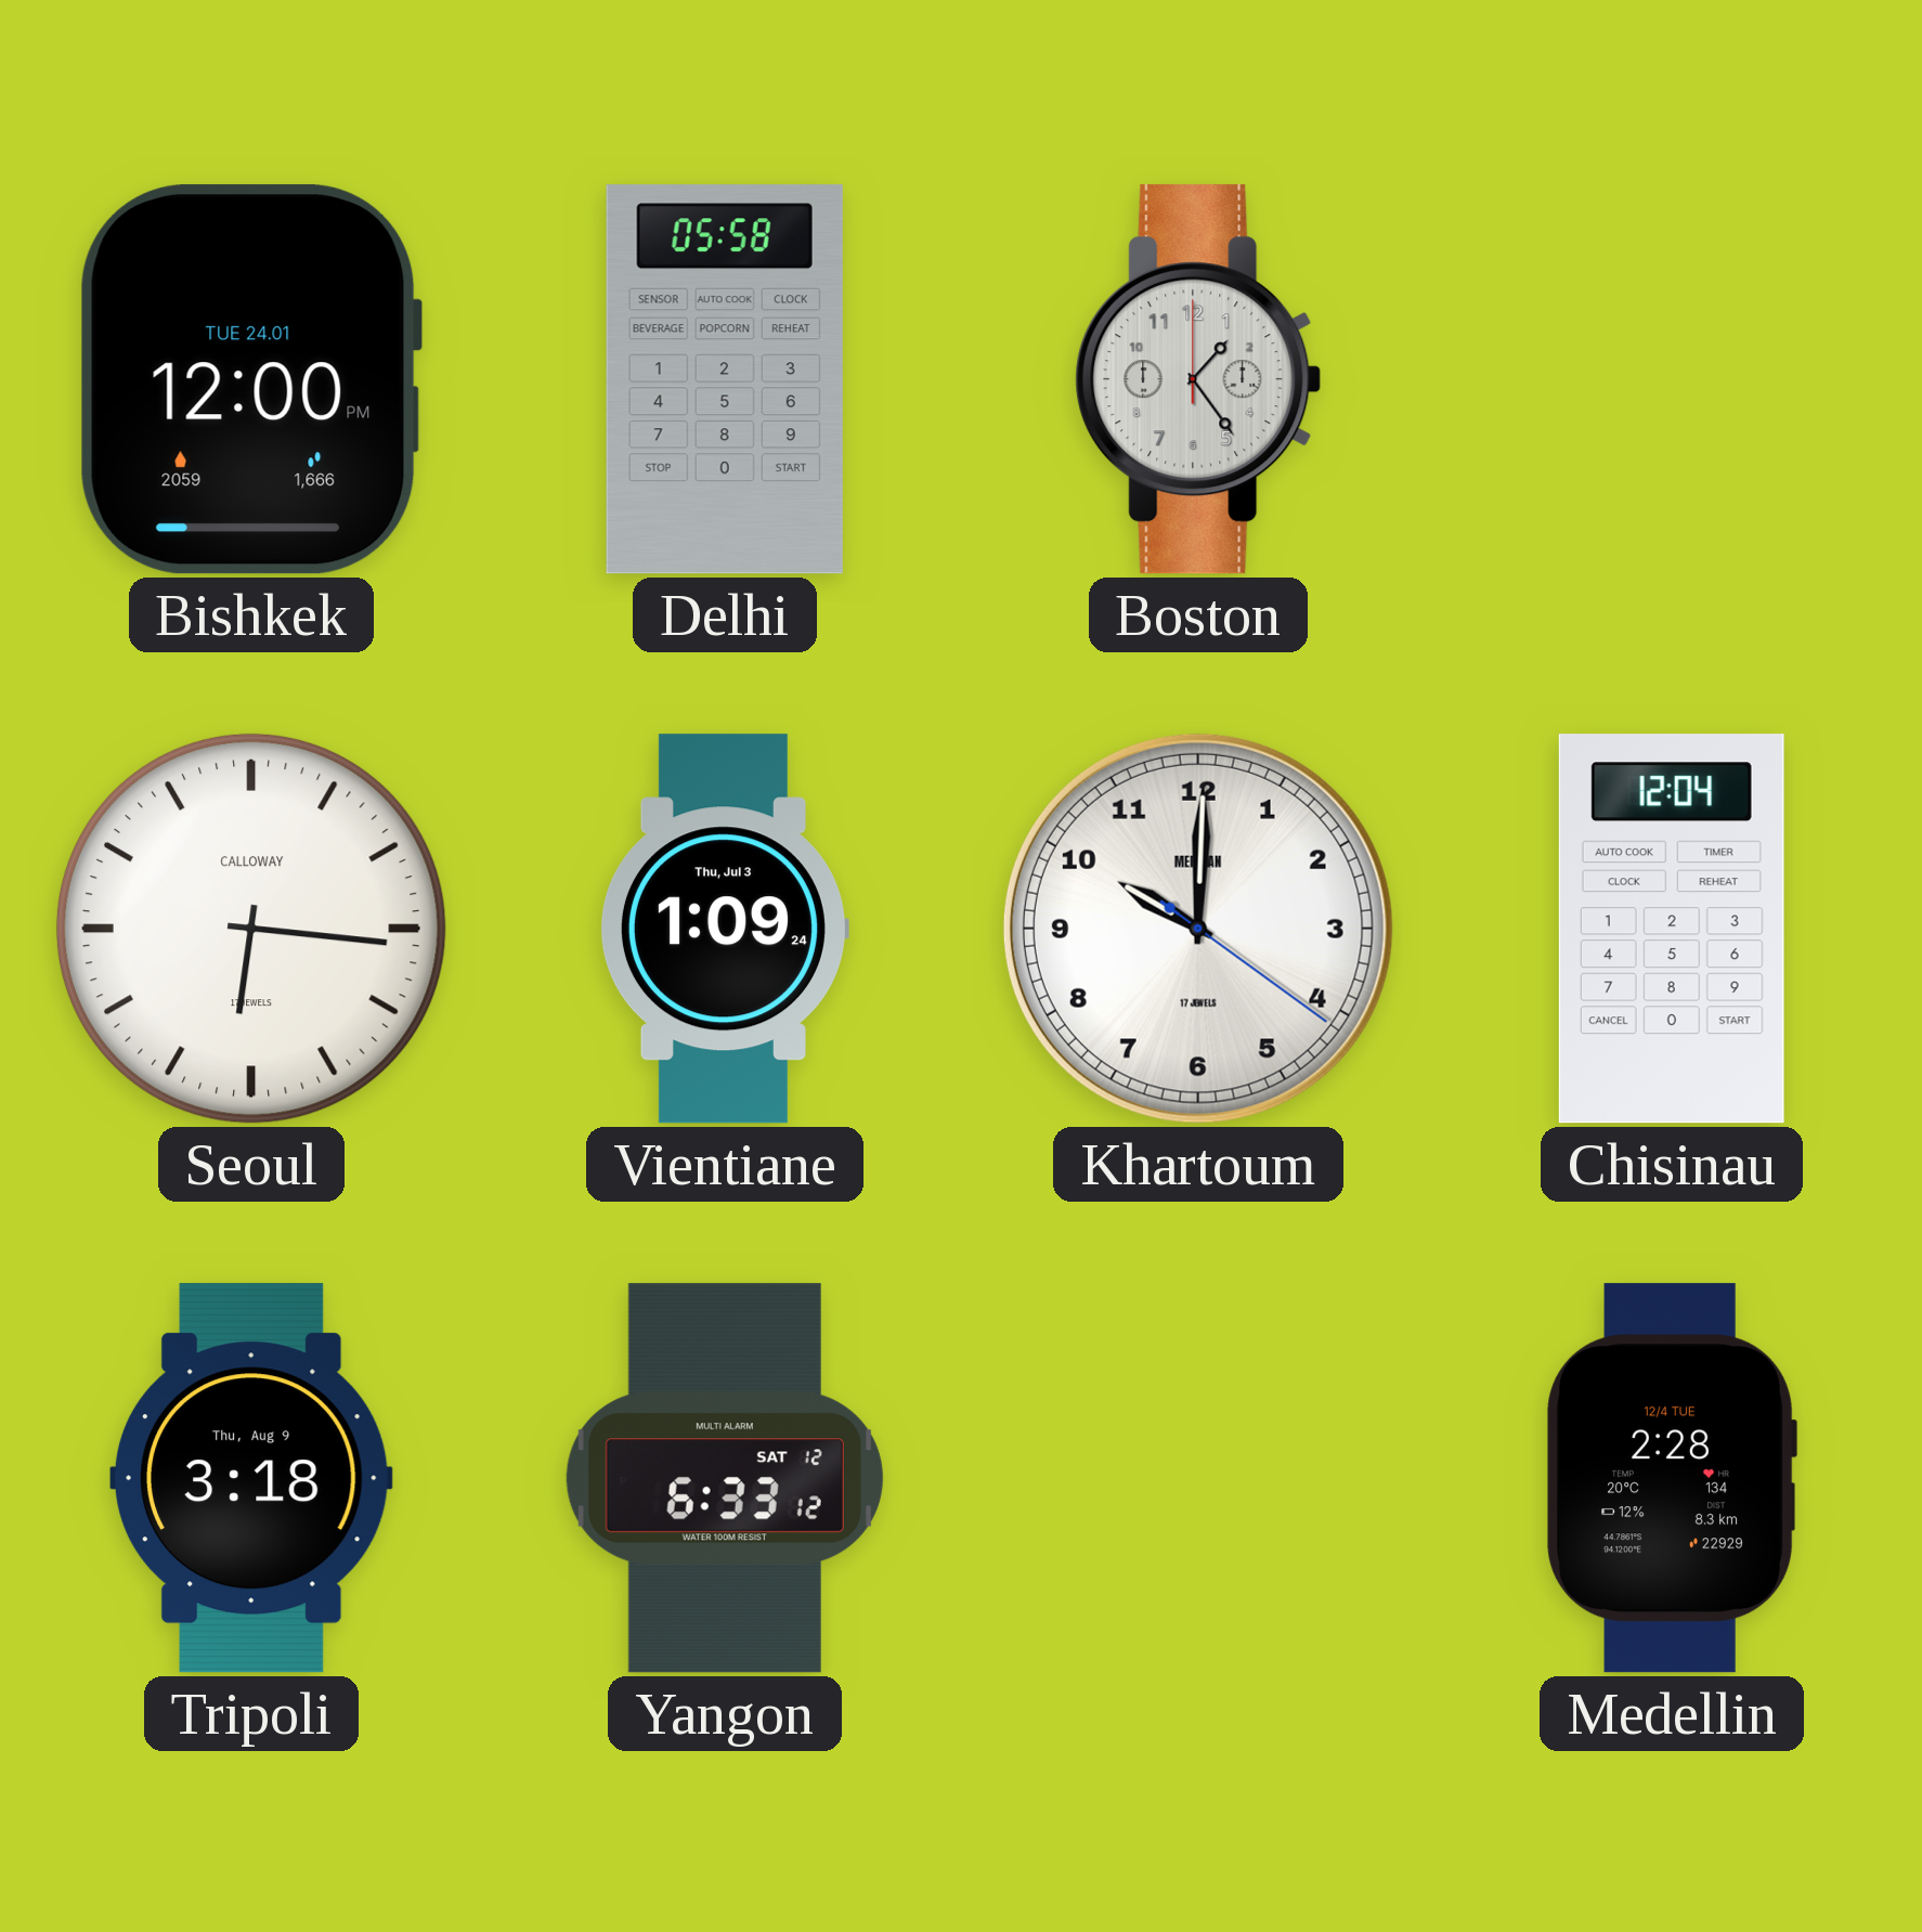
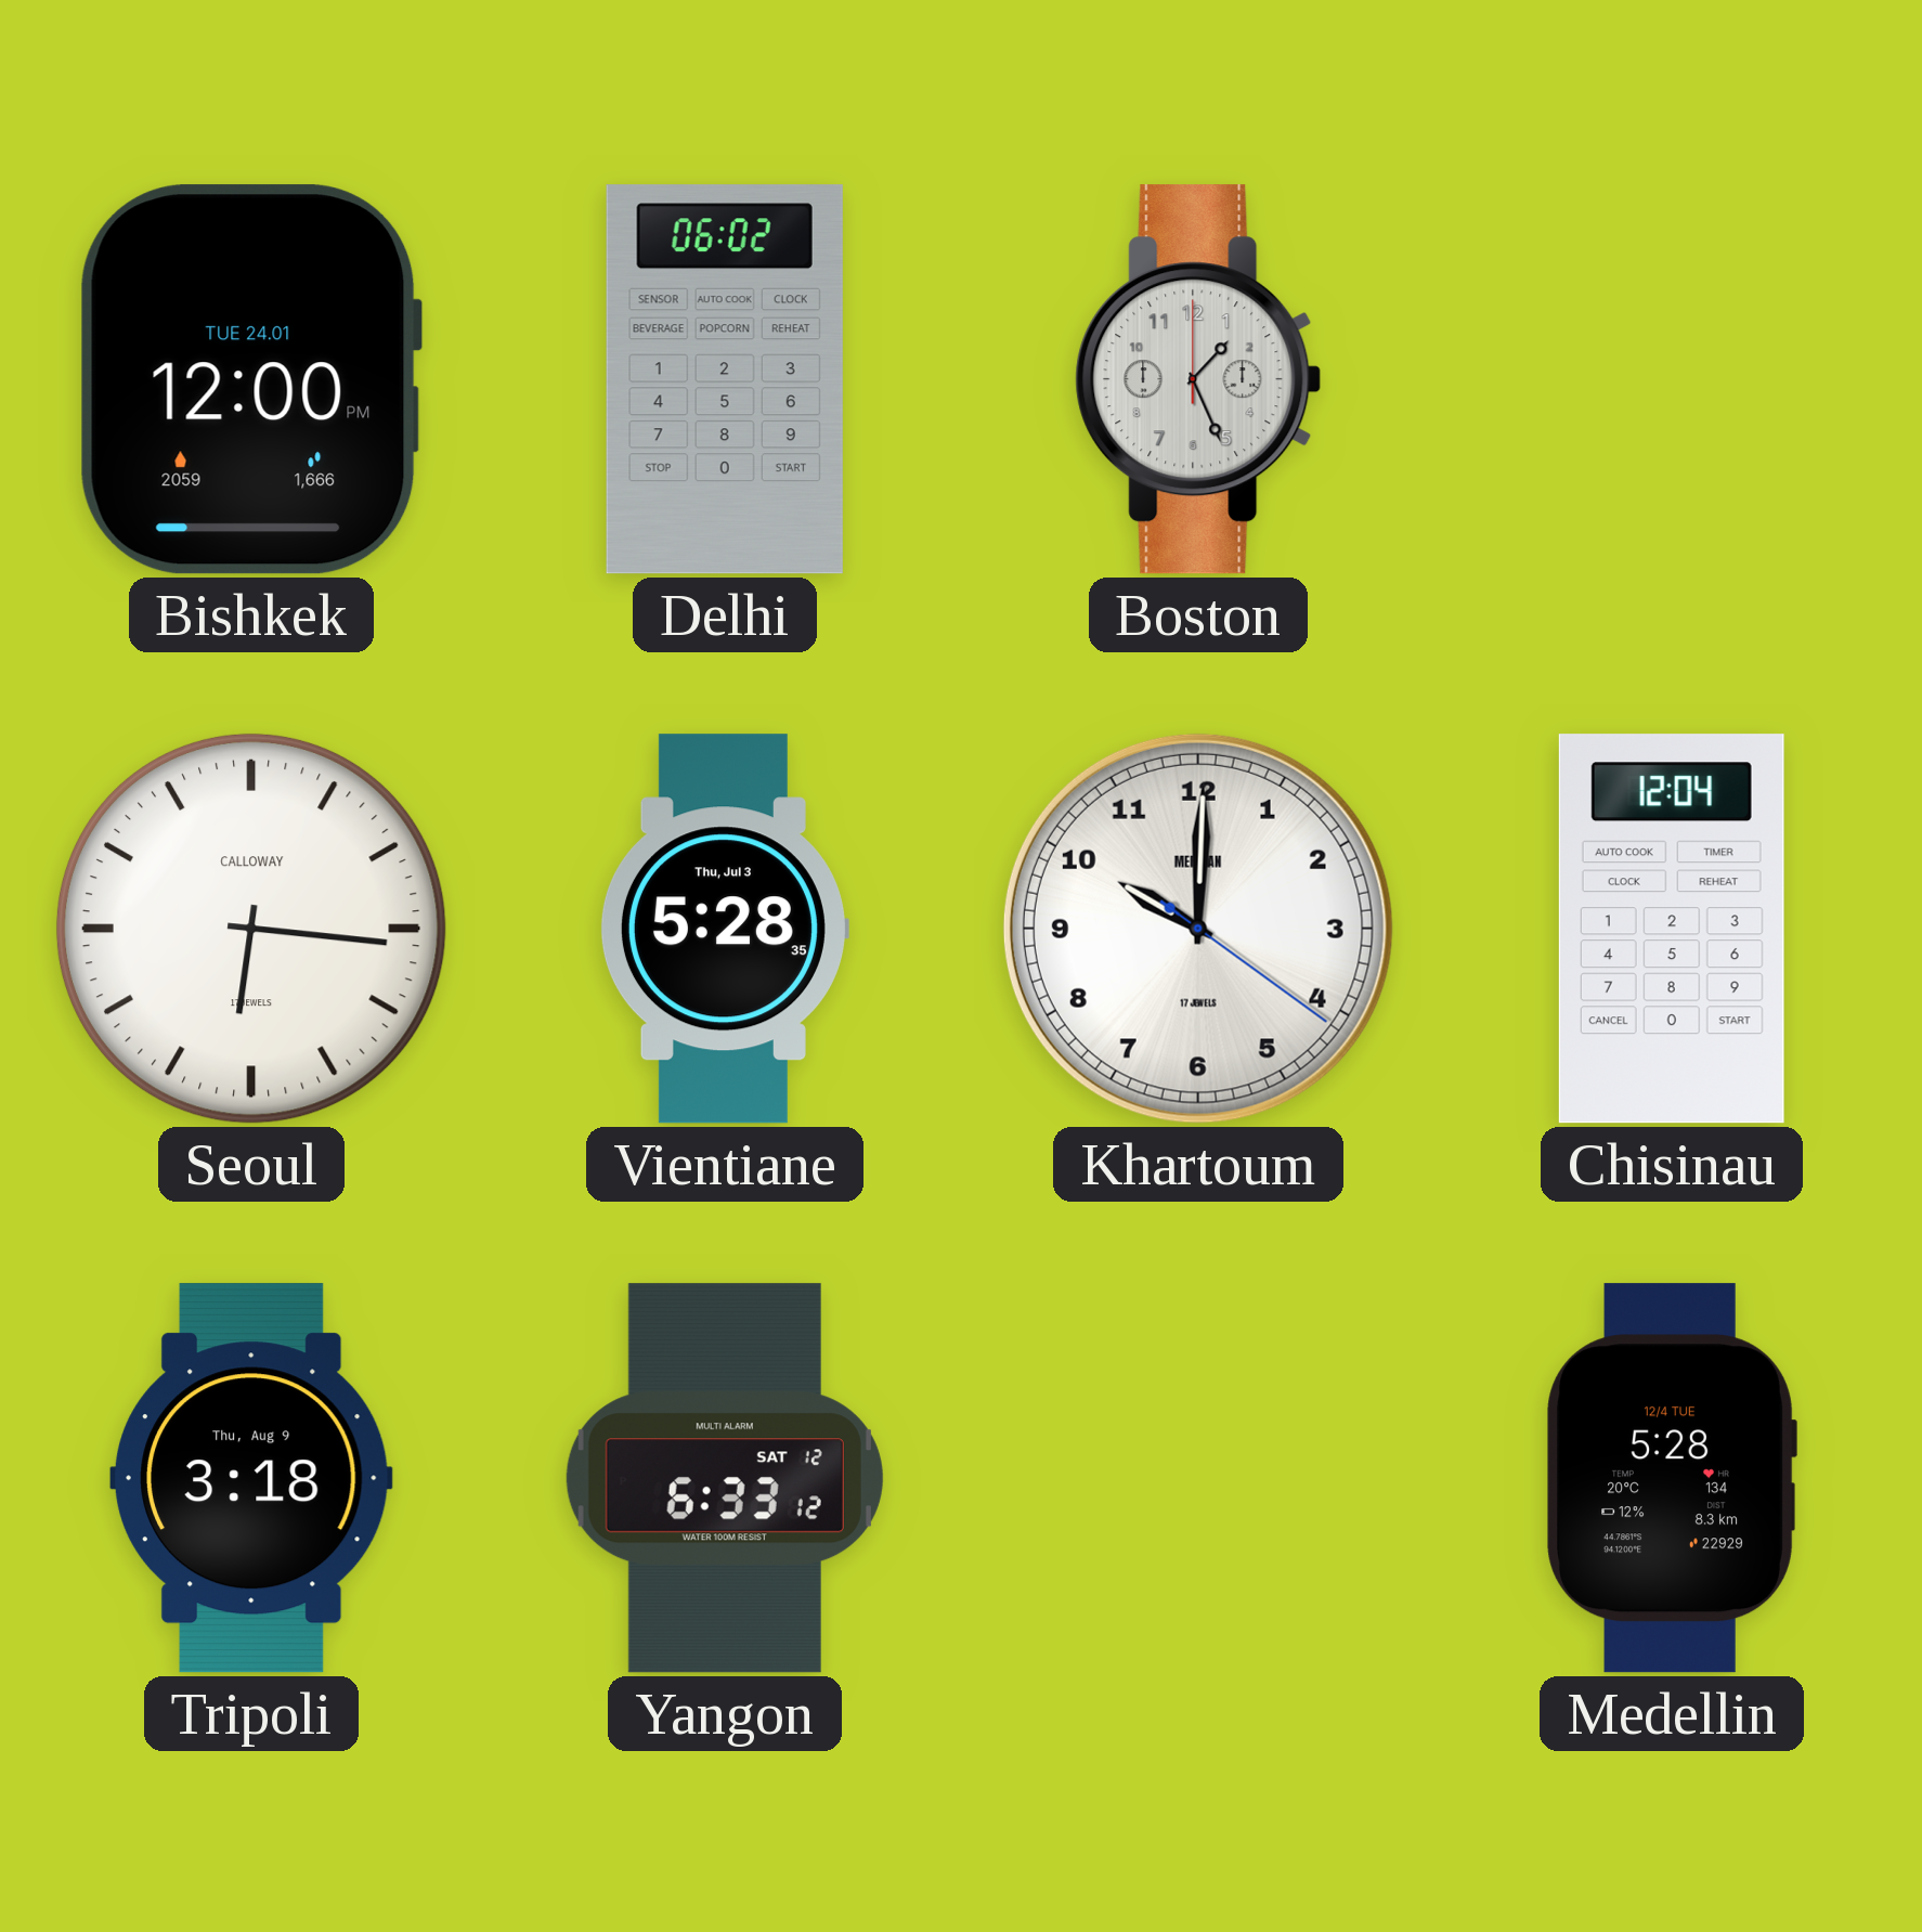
Delhi: 05:58 -> 06:02
Boston: 1:24 -> 1:26
Vientiane: 1:09 -> 5:28
Medellin: 2:28 -> 5:28
